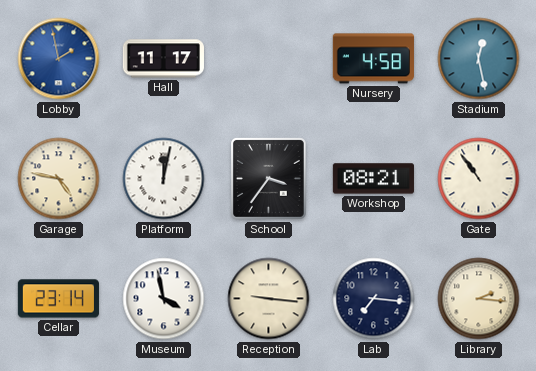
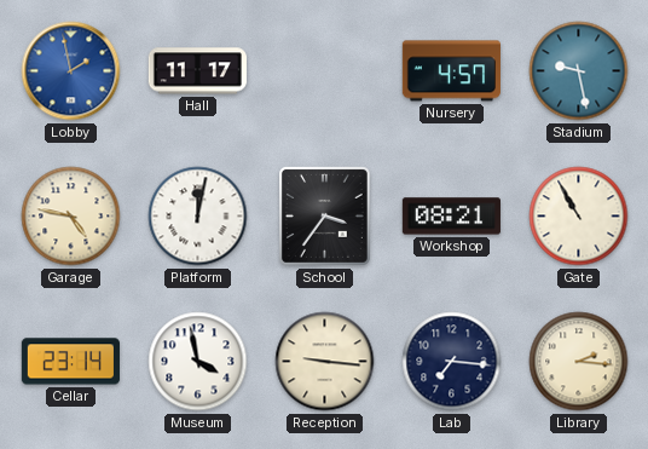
Nursery: 4:58 -> 4:57
Stadium: 12:28 -> 9:28
Gate: 10:54 -> 10:55
